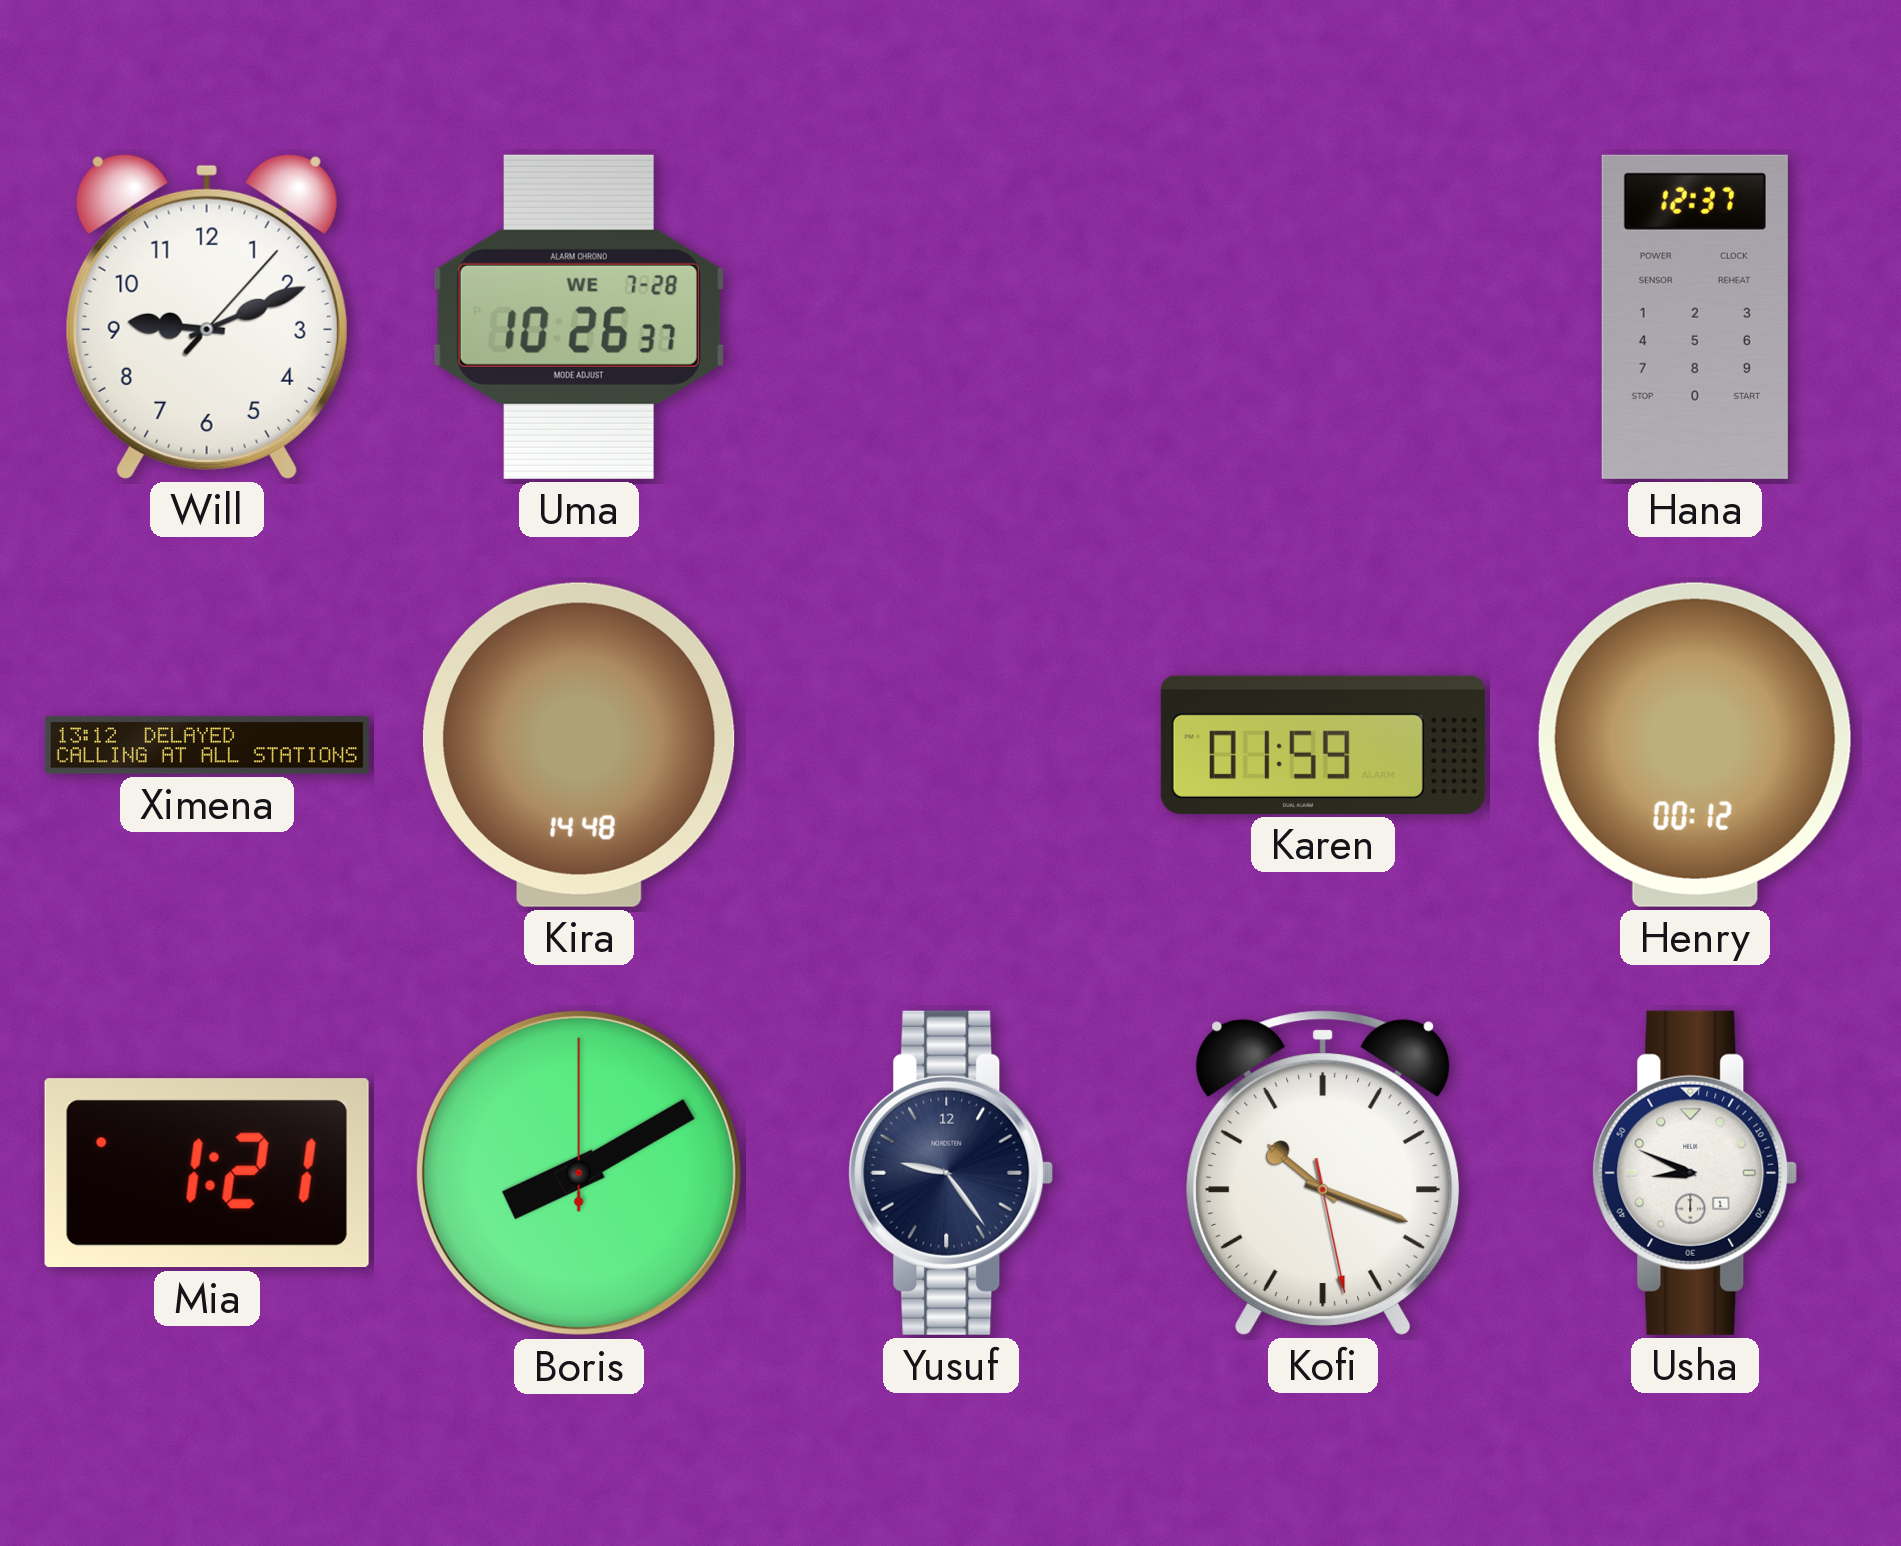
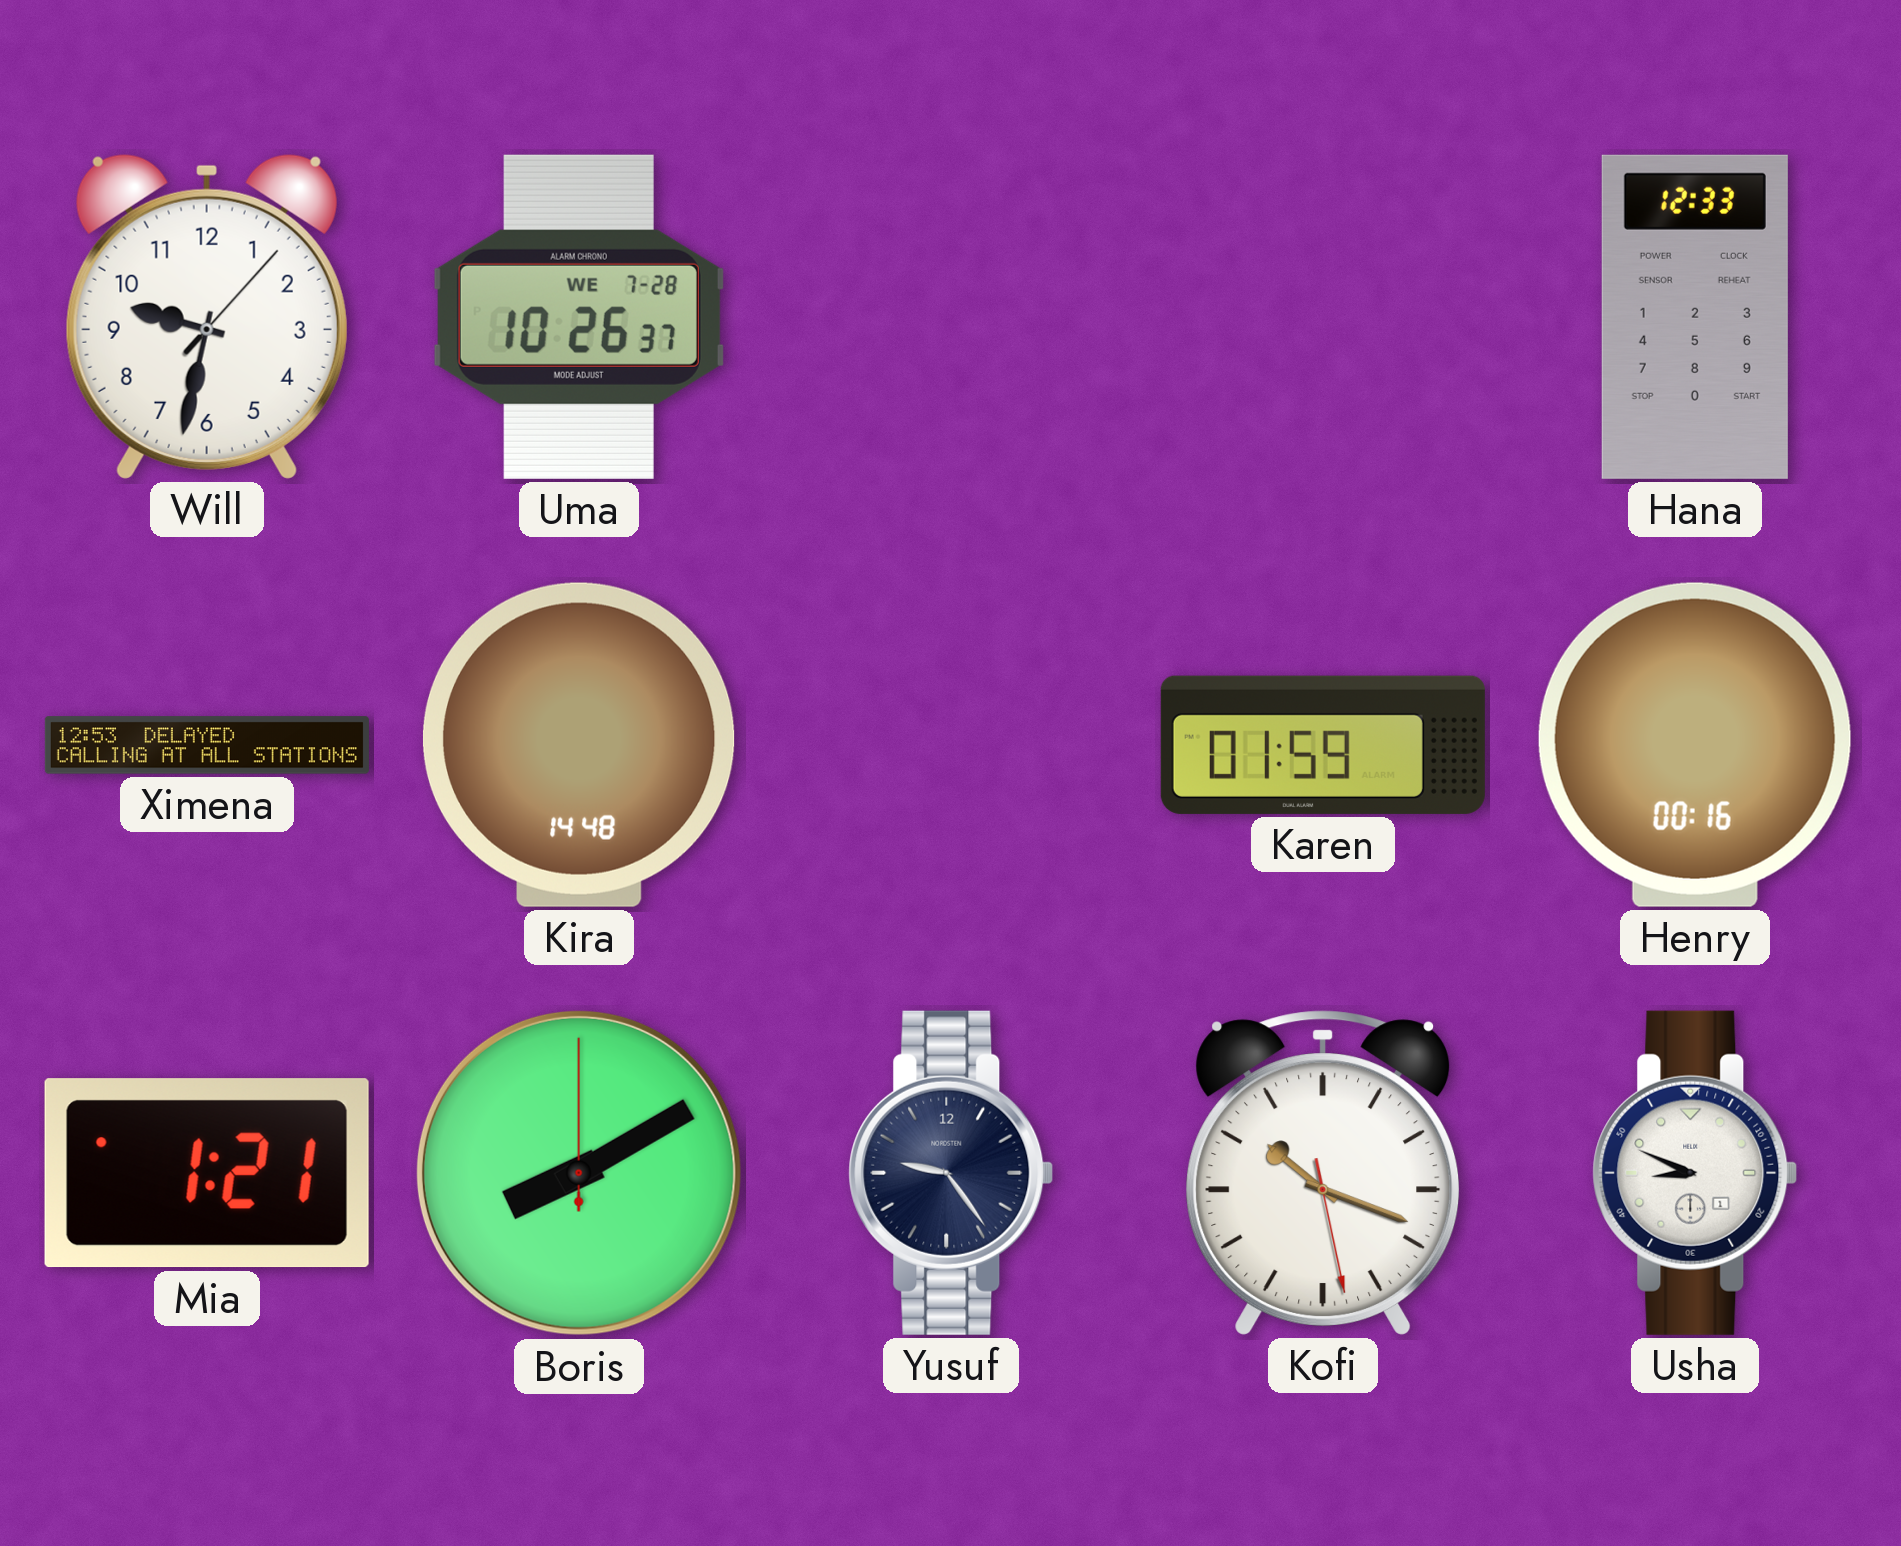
Will: 9:11 -> 9:32
Hana: 12:37 -> 12:33
Ximena: 13:12 -> 12:53
Henry: 00:12 -> 00:16
